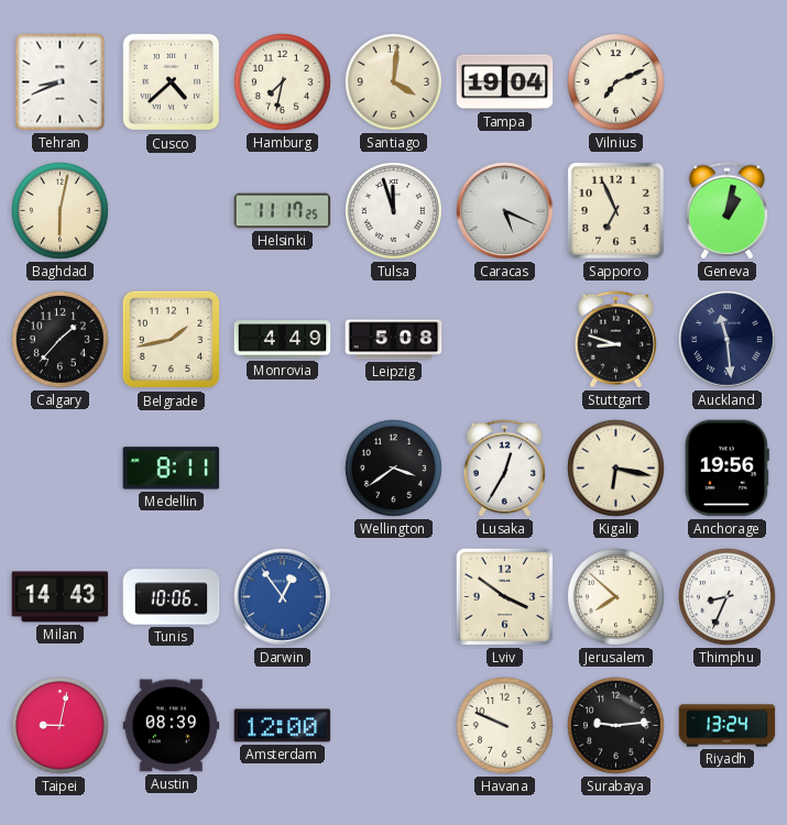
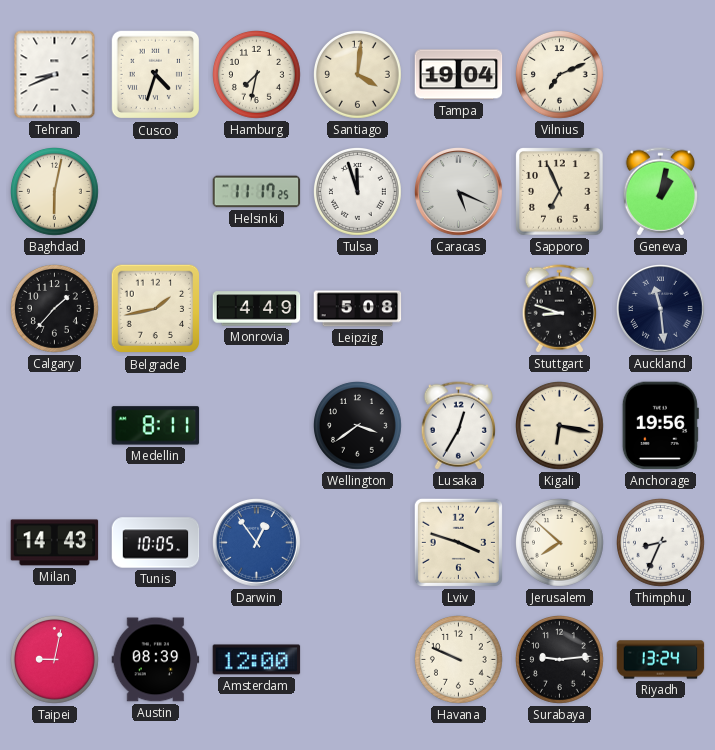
Cusco: 4:38 -> 4:33
Tunis: 10:06 -> 10:05
Lviv: 3:51 -> 3:48
